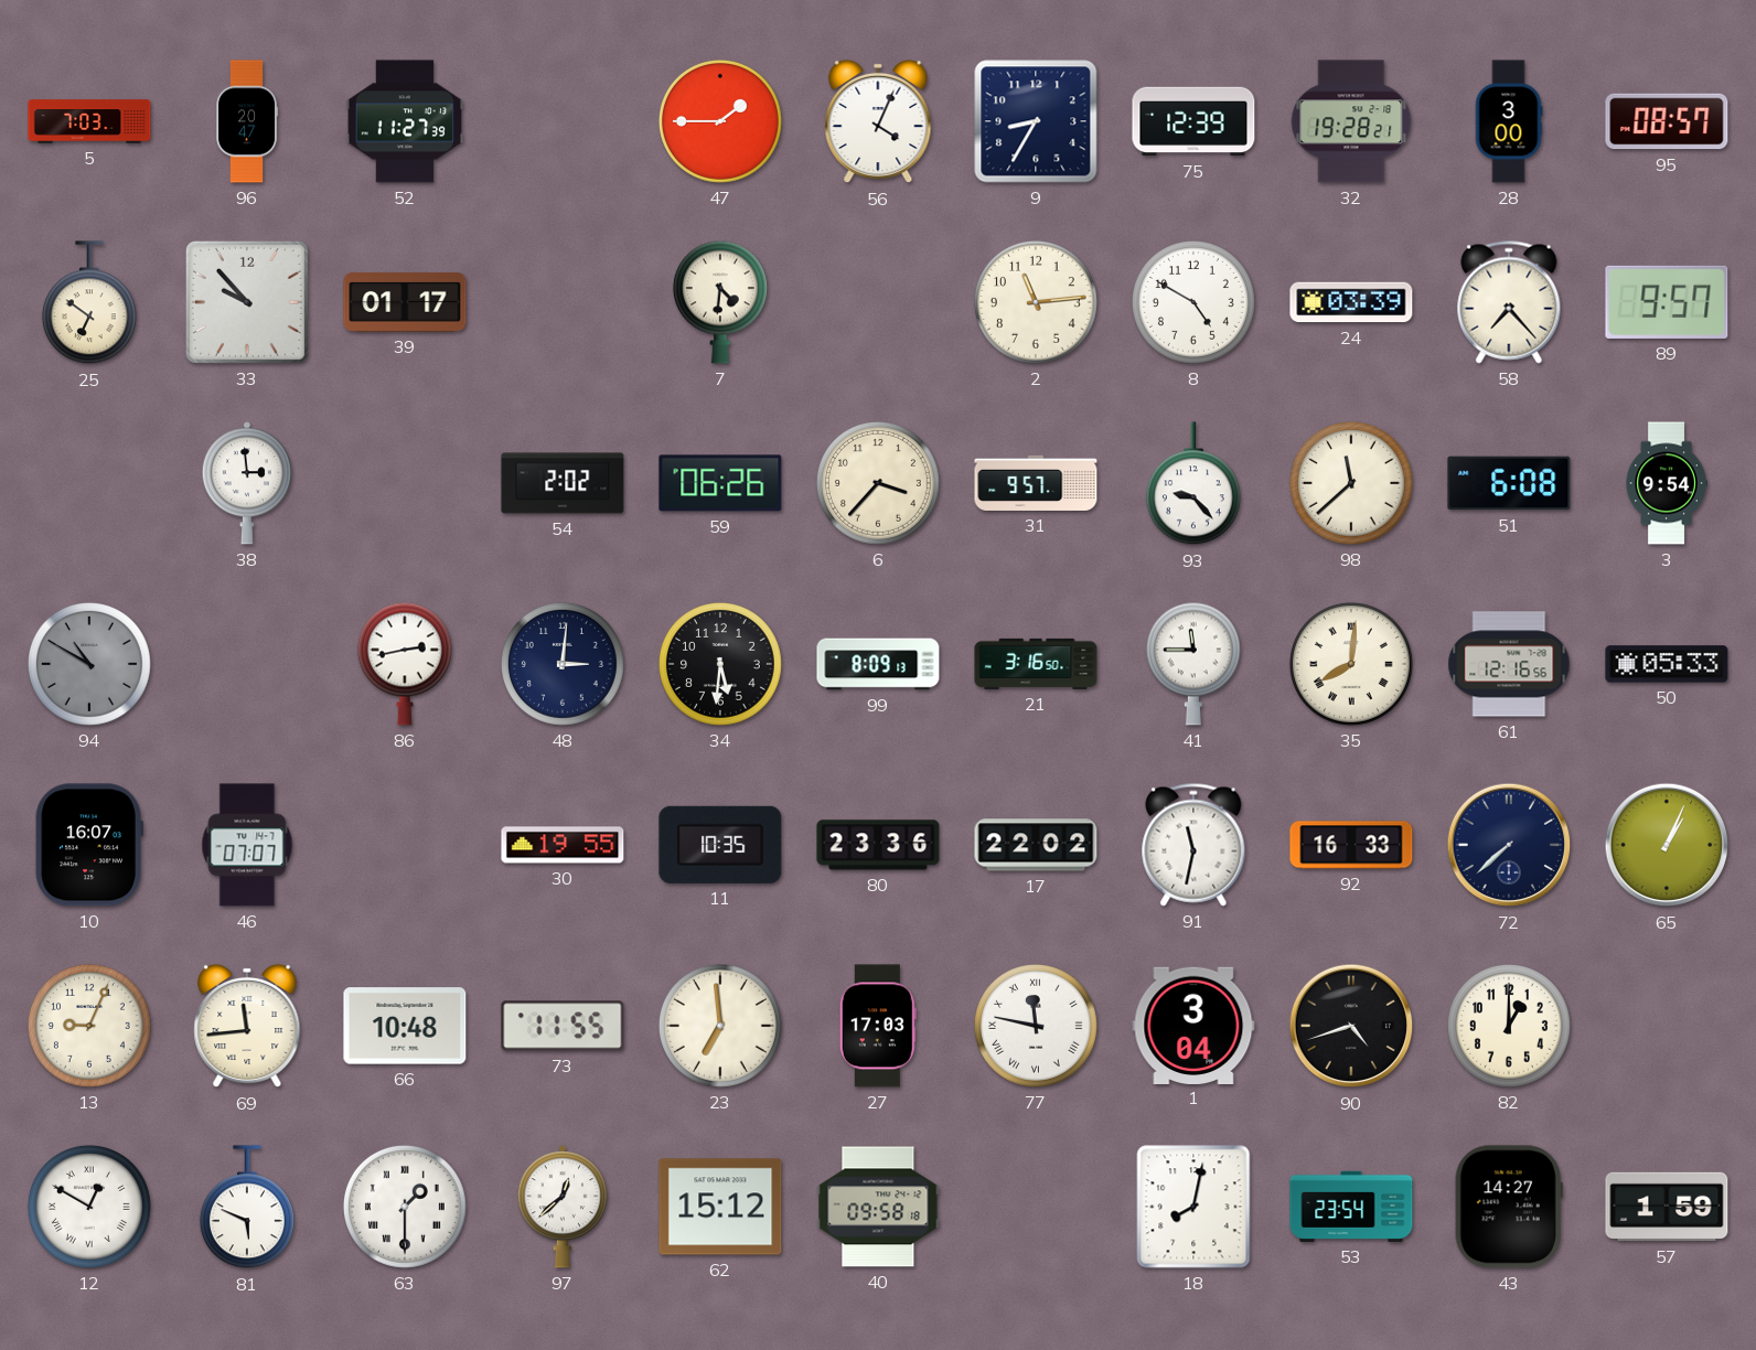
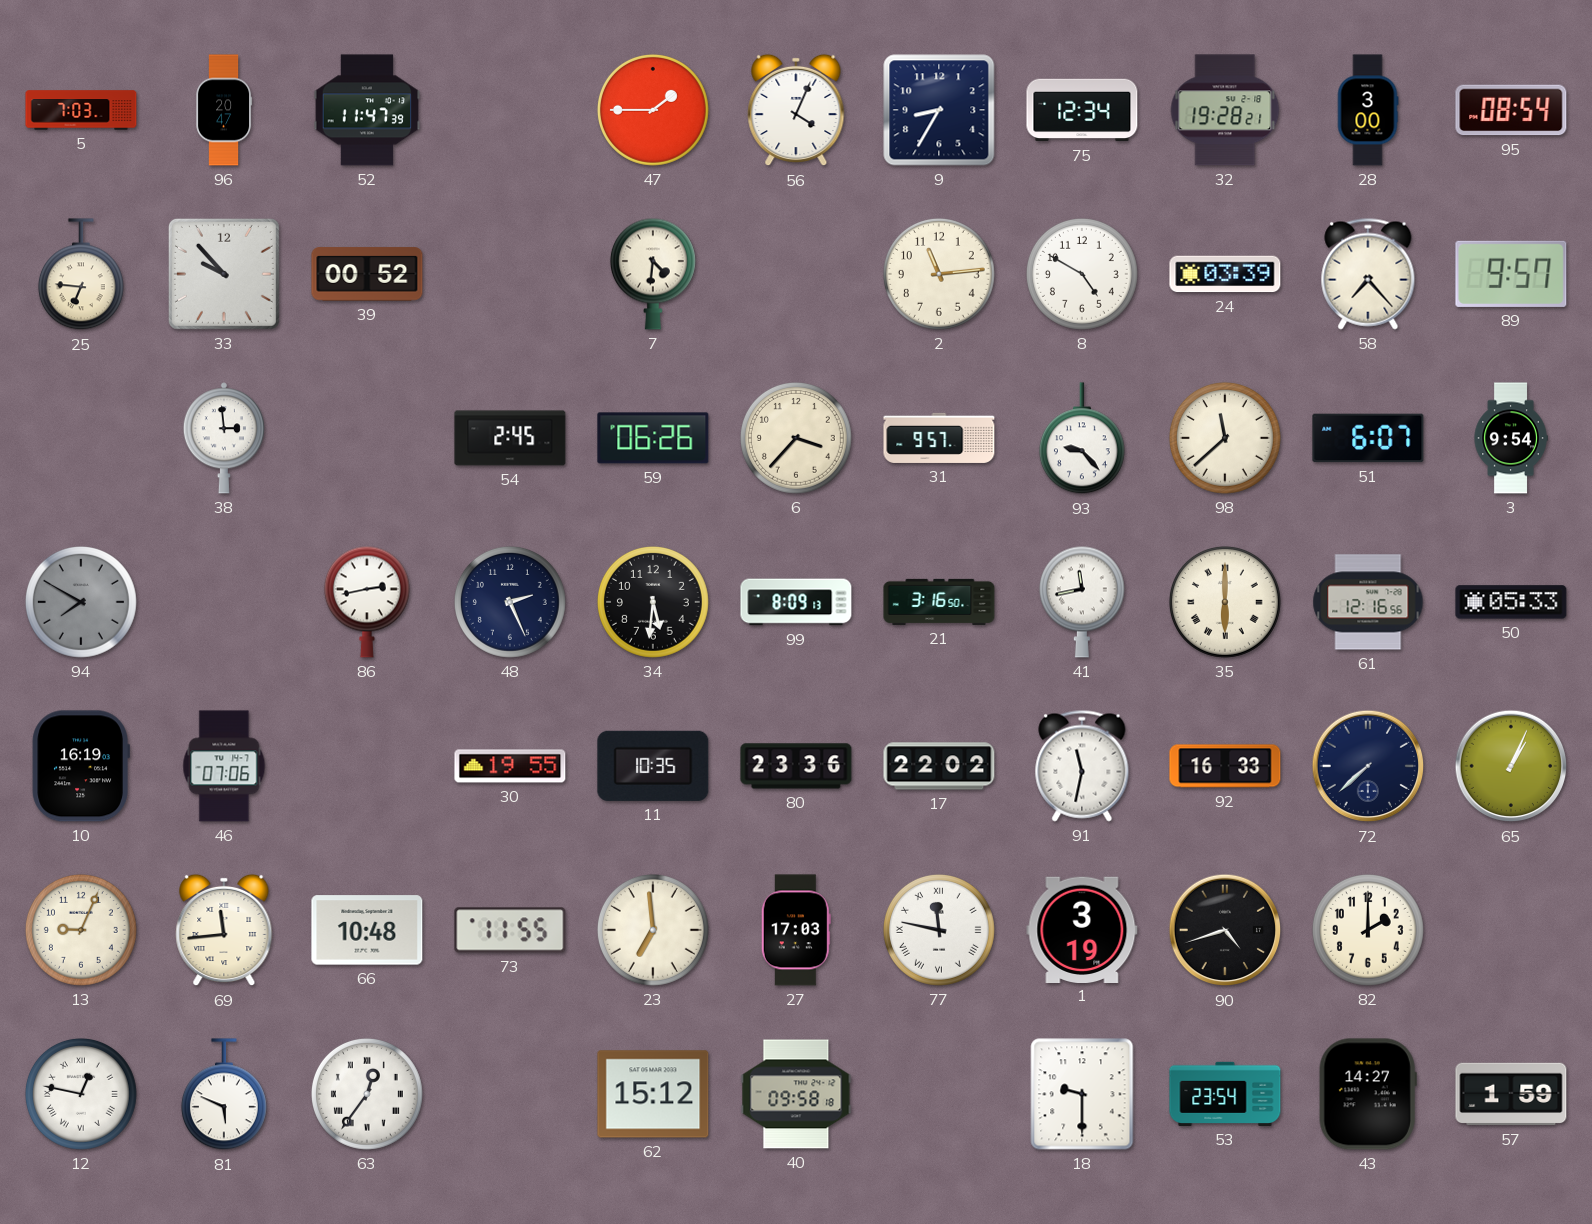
52: 11:27 -> 11:47
75: 12:39 -> 12:34
95: 08:57 -> 08:54
25: 6:51 -> 6:46
39: 01:17 -> 00:52
54: 2:02 -> 2:45
51: 6:08 -> 6:07
94: 10:50 -> 7:50
48: 3:01 -> 2:26
41: 11:45 -> 11:43
35: 8:01 -> 6:00
10: 16:07 -> 16:19
46: 07:07 -> 07:06
1: 3:04 -> 3:19
82: 1:00 -> 2:00
12: 12:50 -> 12:47
63: 1:30 -> 12:36
97: 12:38 -> none
18: 8:02 -> 9:30
